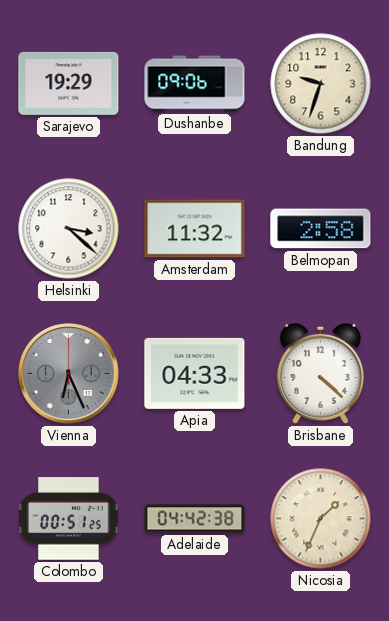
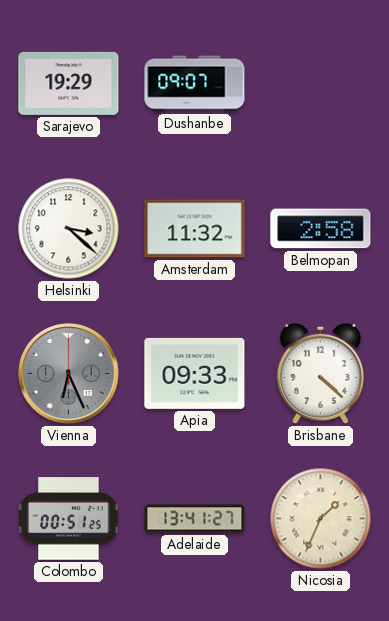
Dushanbe: 09:06 -> 09:07
Bandung: 9:33 -> none
Apia: 04:33 -> 09:33
Adelaide: 04:42 -> 13:41
